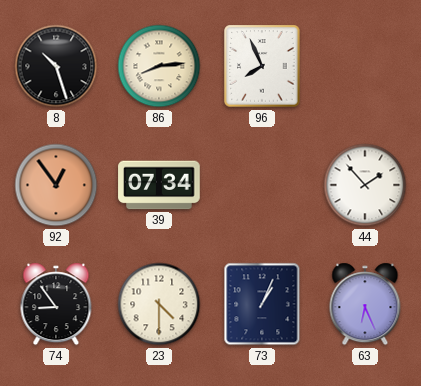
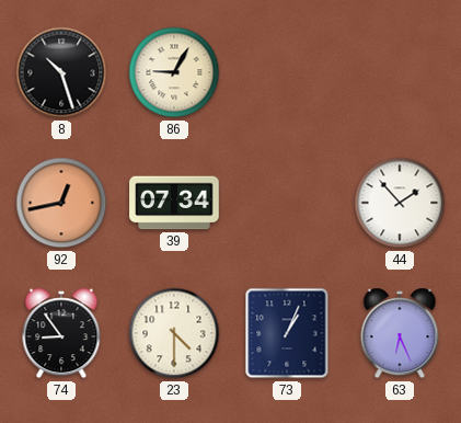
86: 8:14 -> 9:05
96: 7:56 -> none
92: 12:54 -> 12:43
